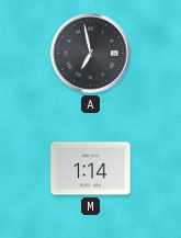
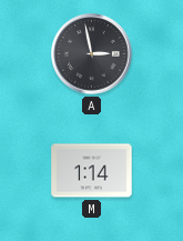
A: 6:58 -> 2:58
